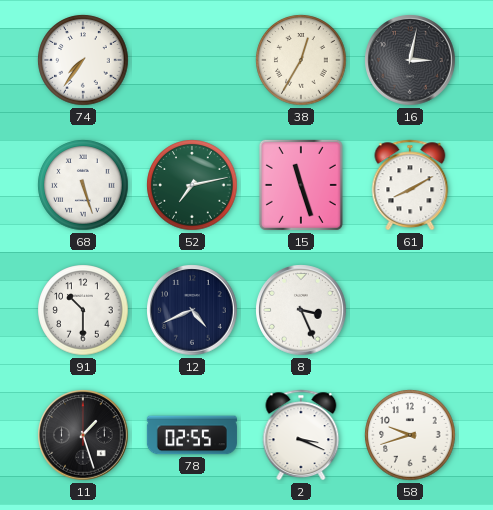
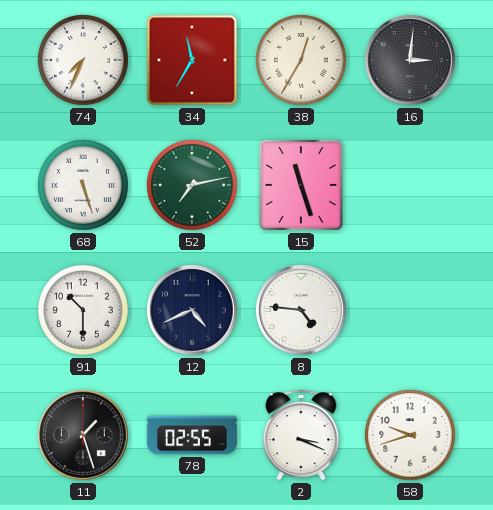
74: 7:36 -> 7:34
34: none -> 11:35
16: 3:02 -> 3:01
61: 8:10 -> none
8: 3:26 -> 4:46
